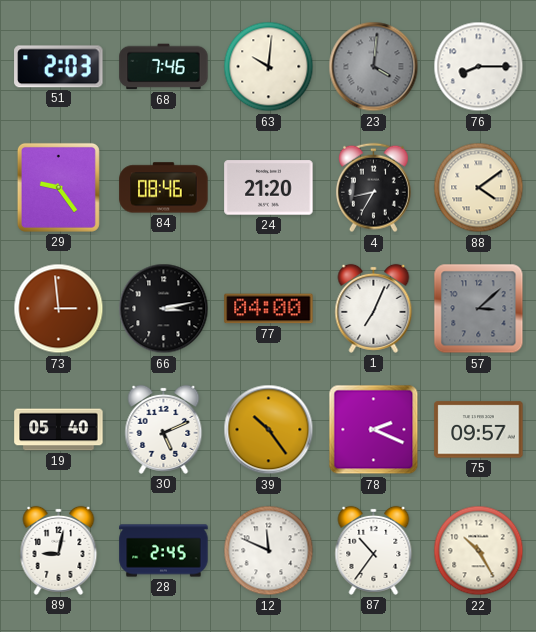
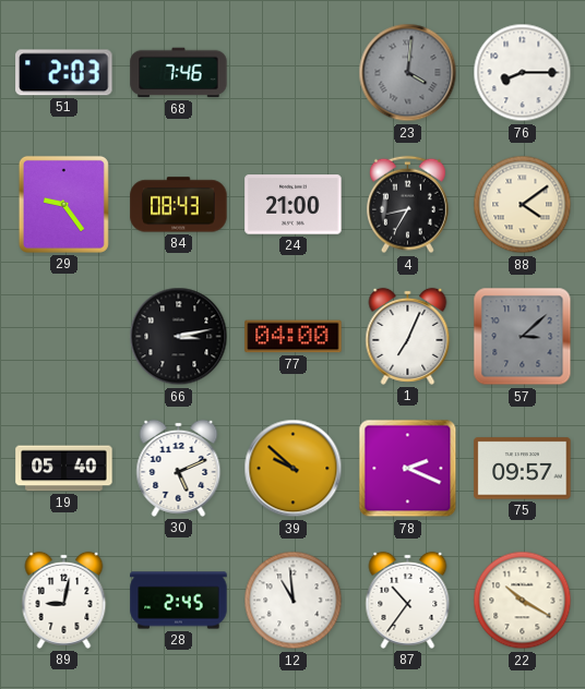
63: 10:01 -> none
84: 08:46 -> 08:43
24: 21:20 -> 21:00
73: 2:59 -> none
39: 10:24 -> 9:52
12: 11:49 -> 10:59
22: 10:25 -> 10:20
